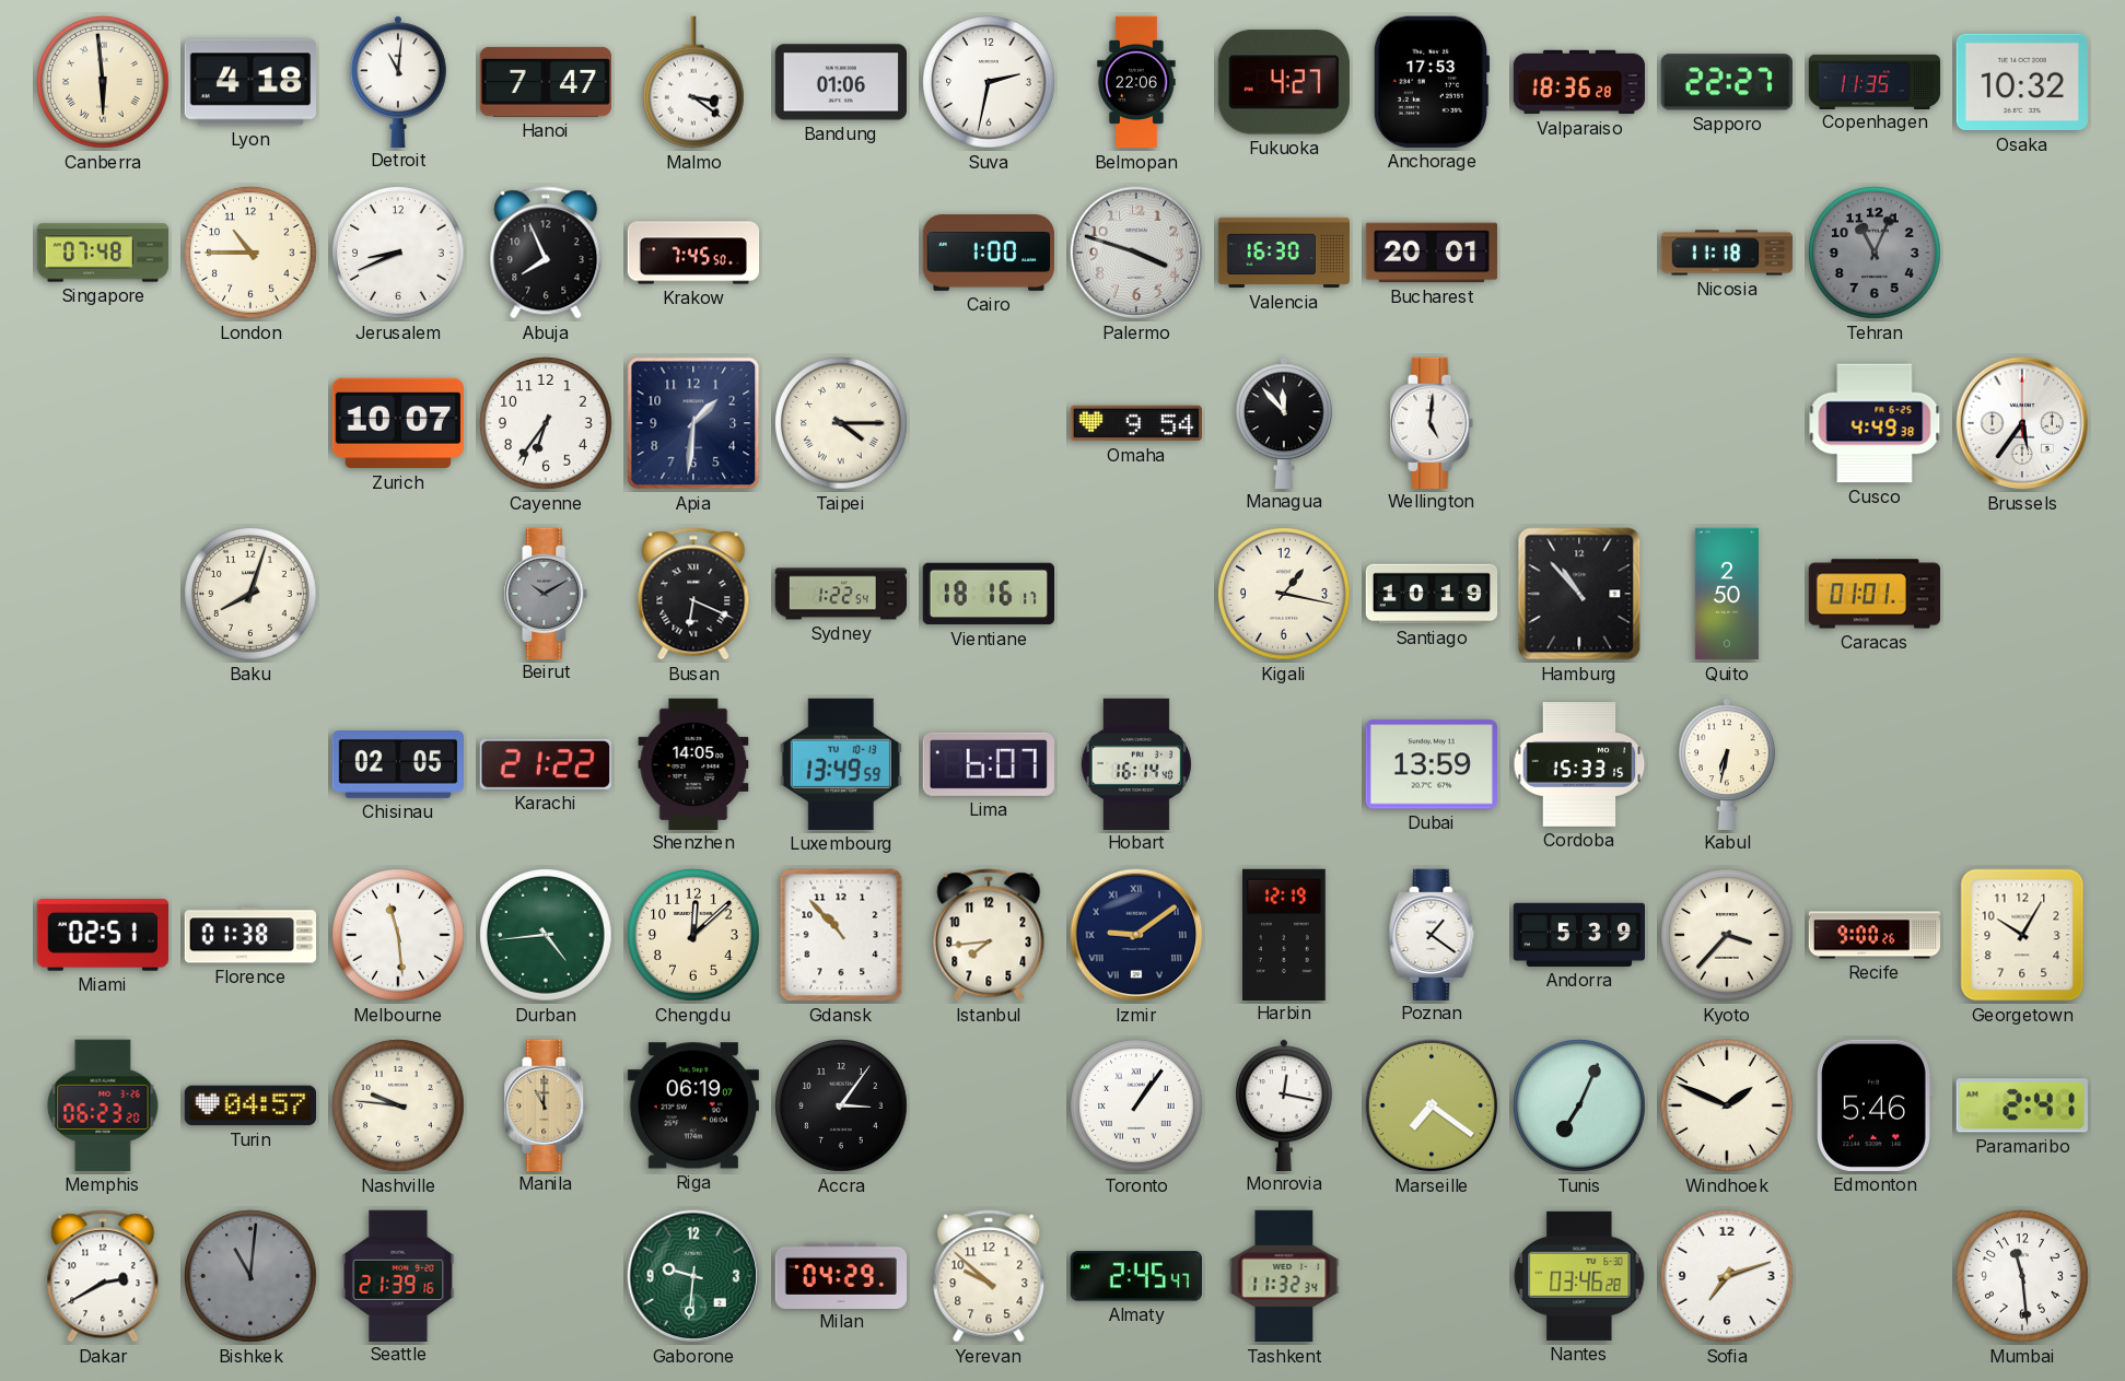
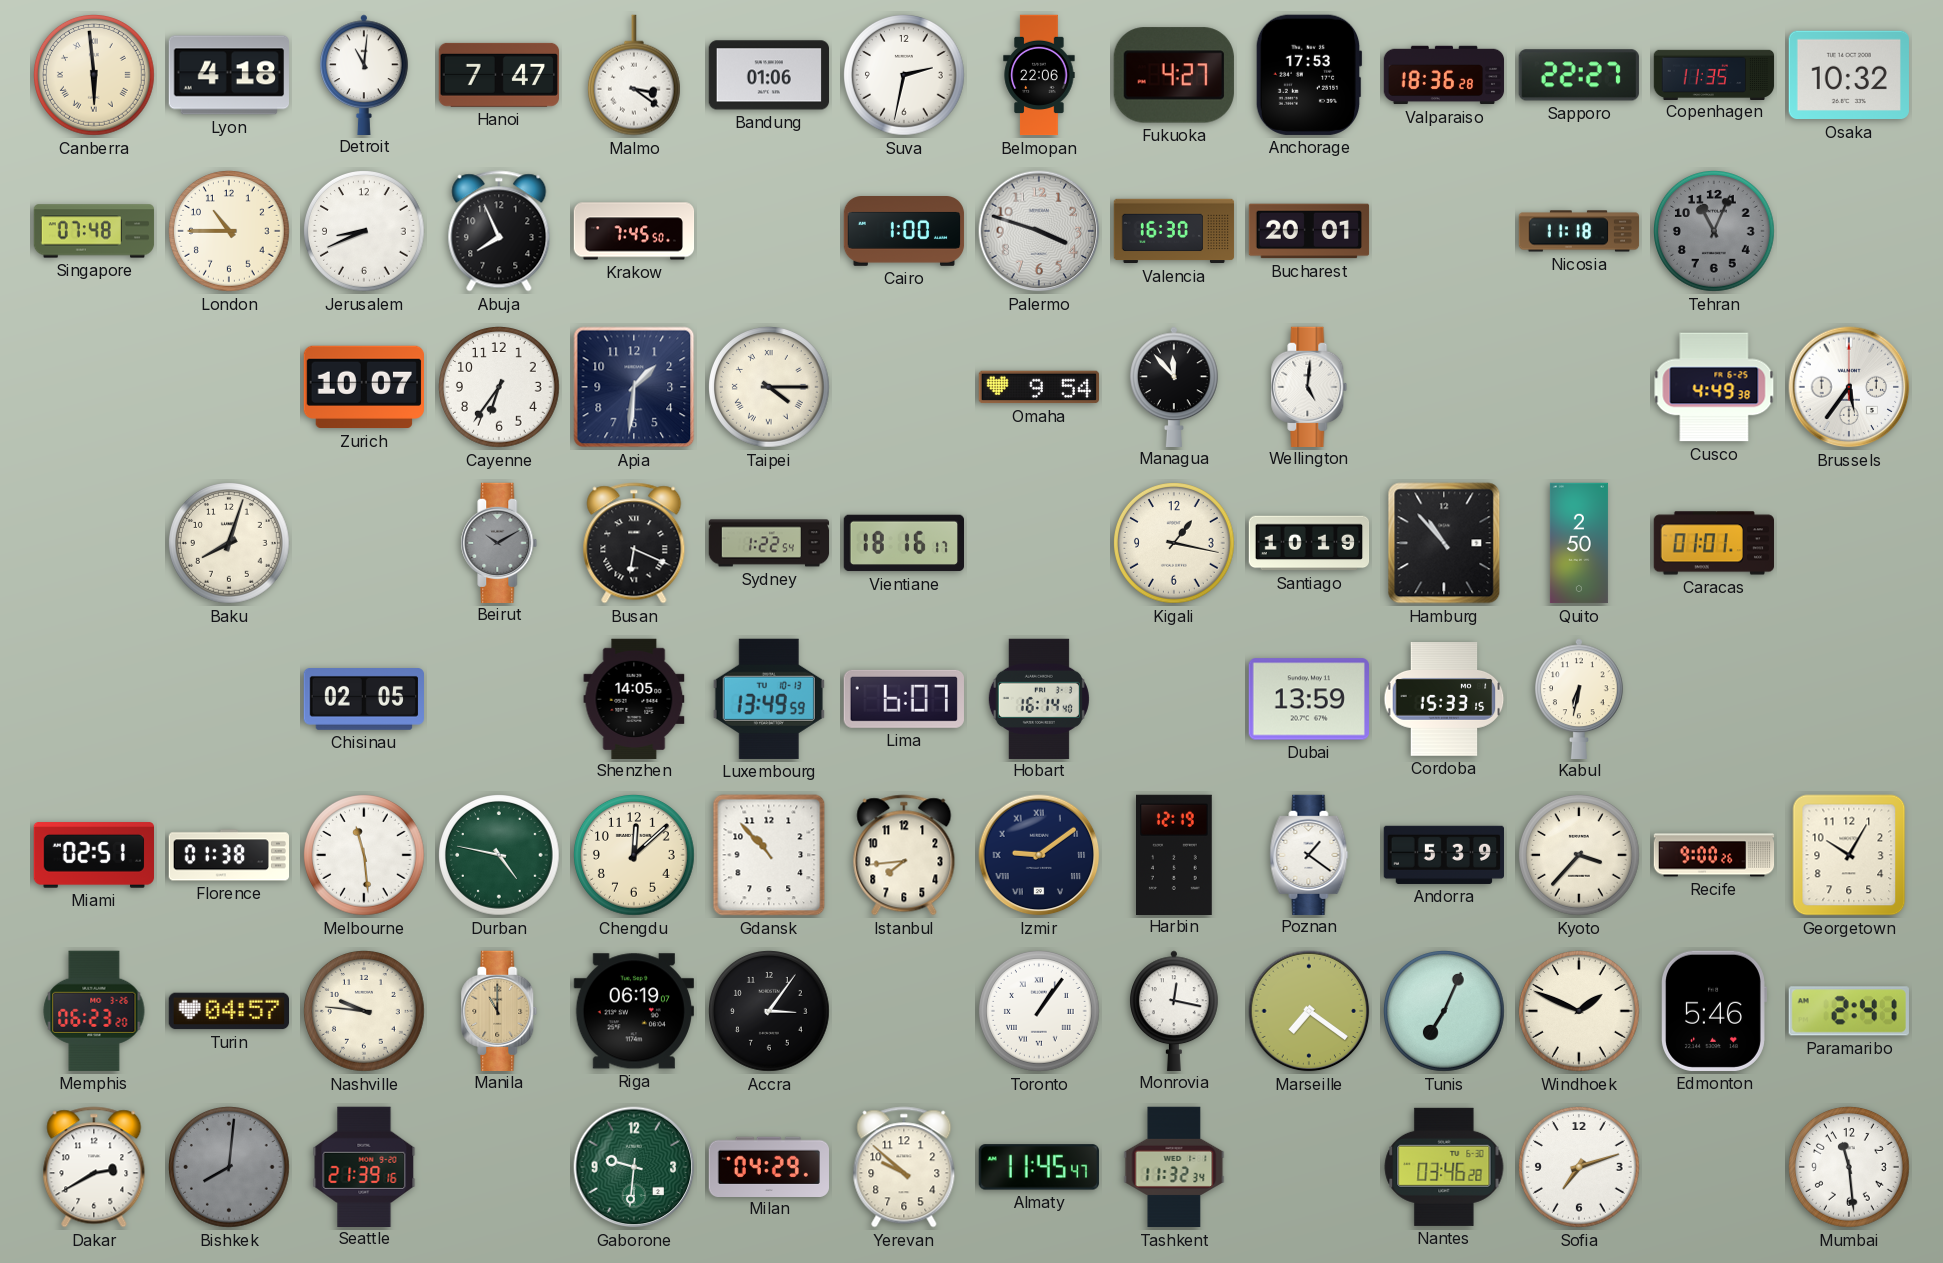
Karachi: 21:22 -> none
Durban: 4:44 -> 4:47
Bishkek: 11:01 -> 8:01
Almaty: 2:45 -> 11:45
